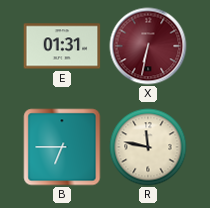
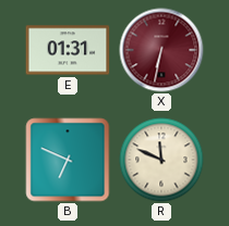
B: 6:45 -> 6:49
R: 11:47 -> 11:49
